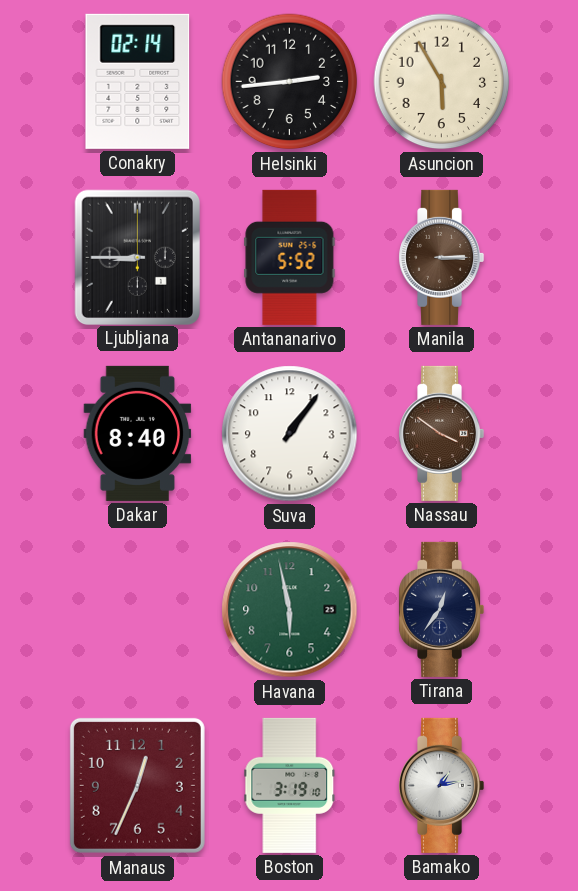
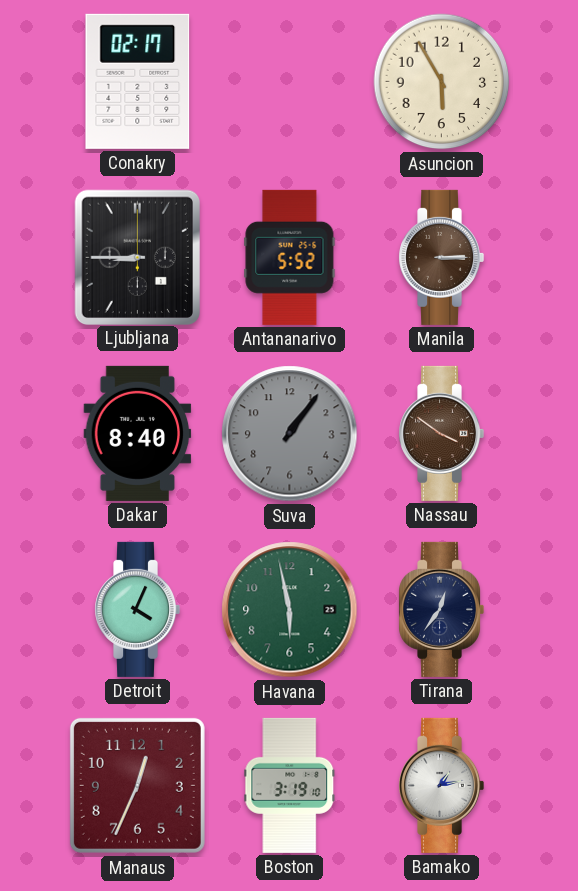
Conakry: 02:14 -> 02:17
Helsinki: 2:44 -> none
Suva dial: white -> grey
Detroit: none -> 4:04
